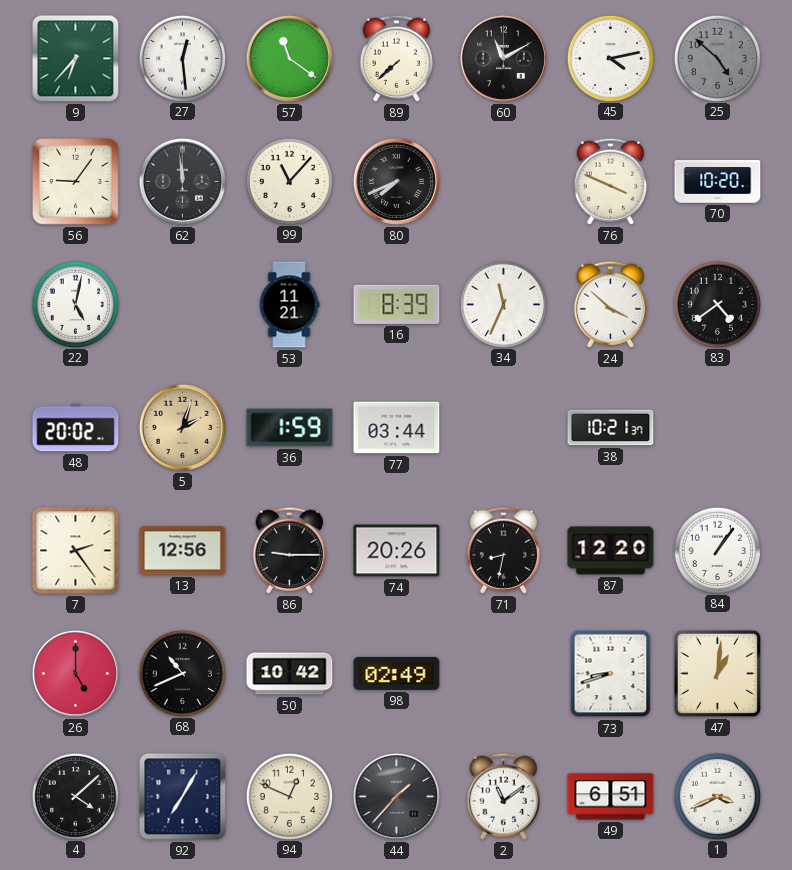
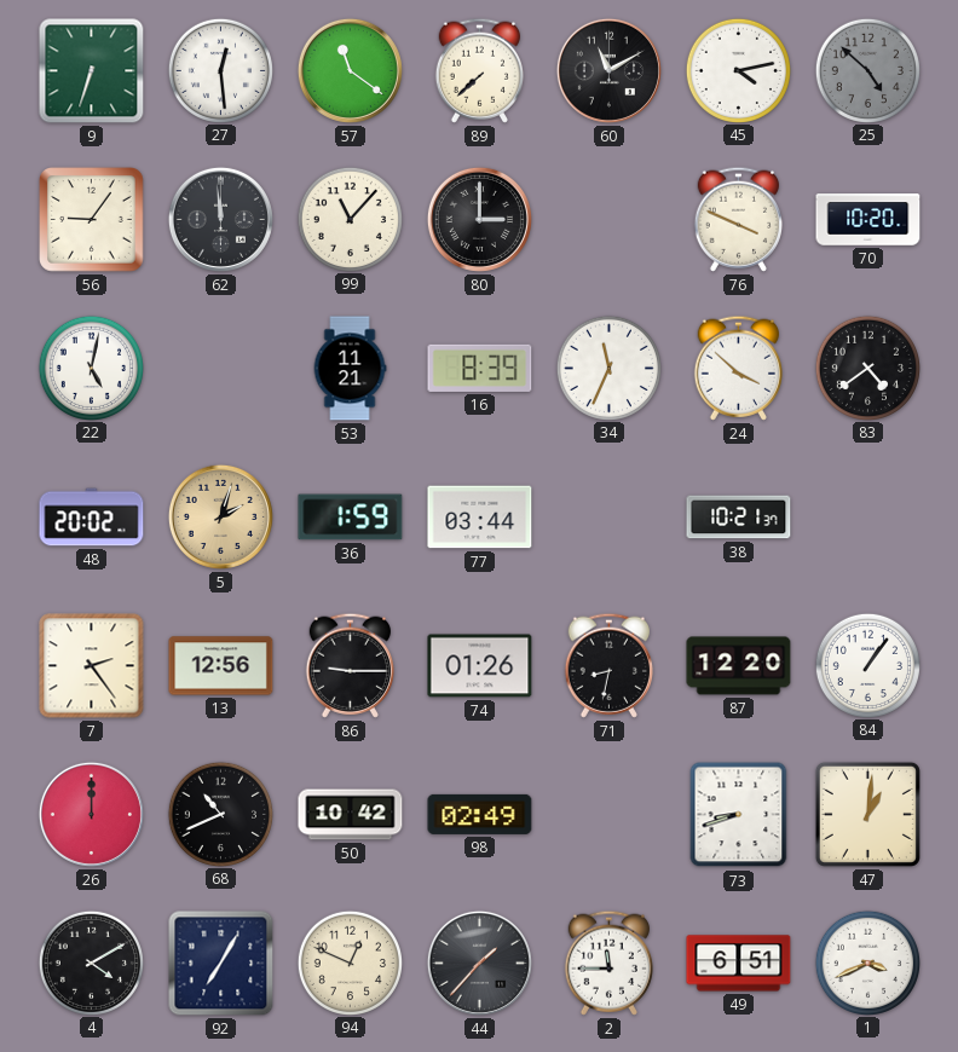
9: 6:37 -> 6:33
80: 7:41 -> 3:00
74: 20:26 -> 01:26
26: 5:00 -> 12:00
4: 4:08 -> 4:10
2: 11:09 -> 11:45
